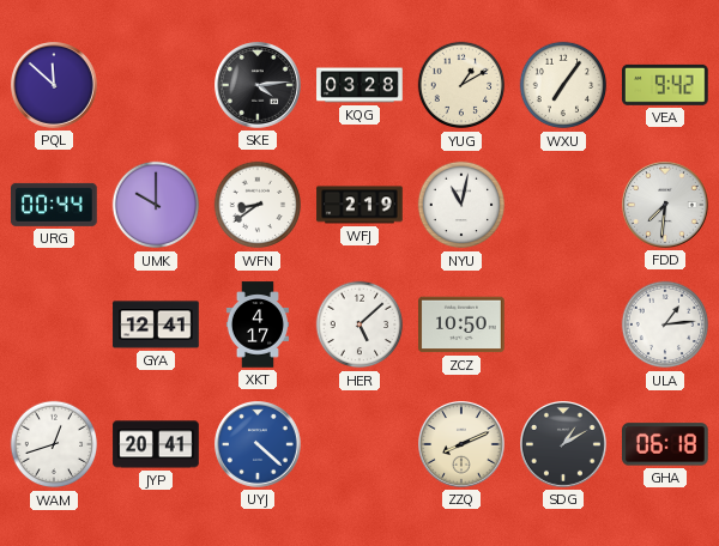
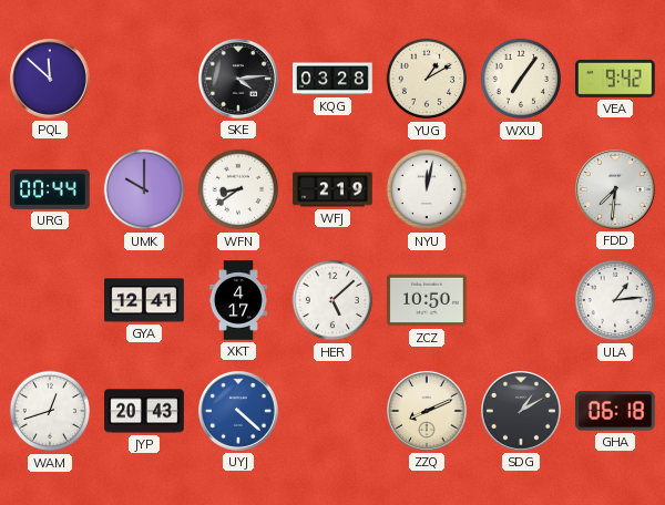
NYU: 11:02 -> 12:02
JYP: 20:41 -> 20:43
